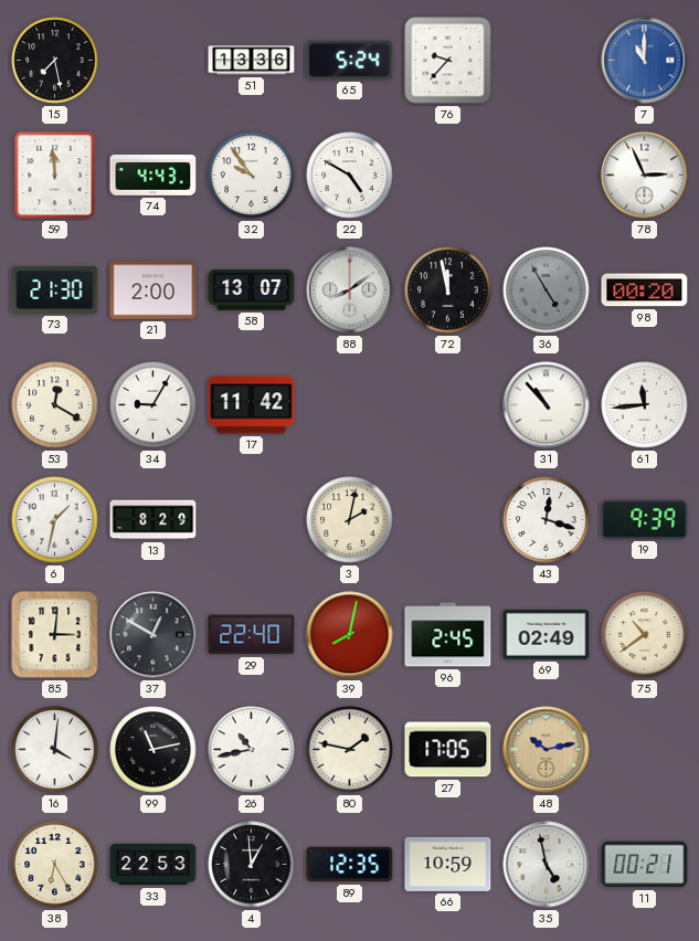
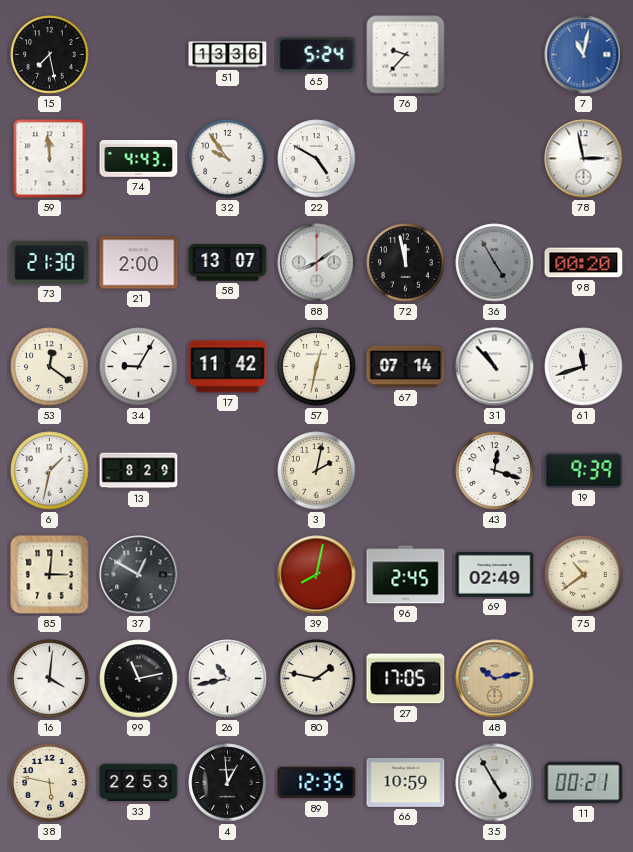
7: 11:00 -> 11:02
78: 2:56 -> 2:58
53: 12:20 -> 12:21
57: none -> 12:32
67: none -> 07:14
61: 11:44 -> 11:42
29: 22:40 -> none
38: 6:25 -> 5:47
35: 4:58 -> 4:55
